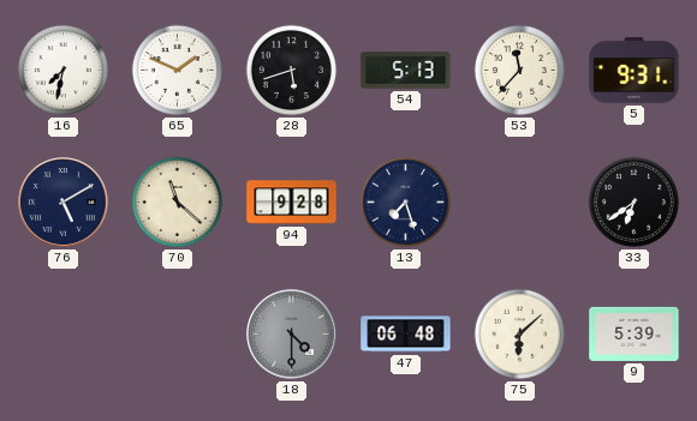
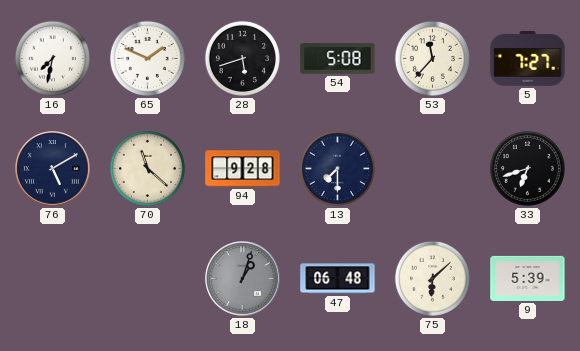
54: 5:13 -> 5:08
5: 9:31 -> 7:27
13: 7:27 -> 7:30
33: 6:39 -> 6:42
18: 4:30 -> 1:03
